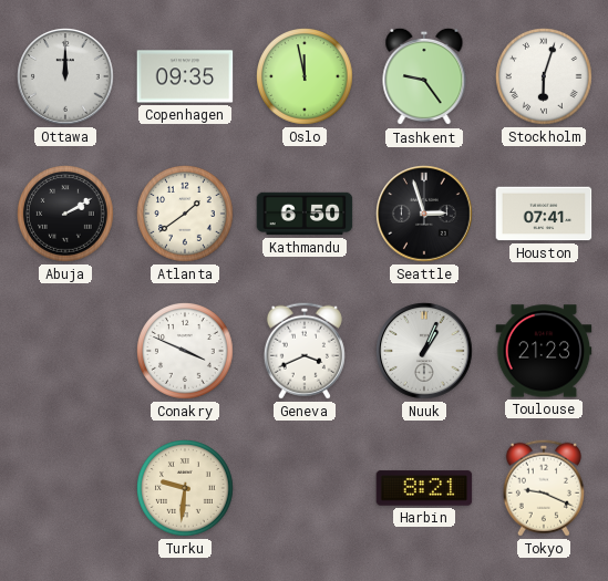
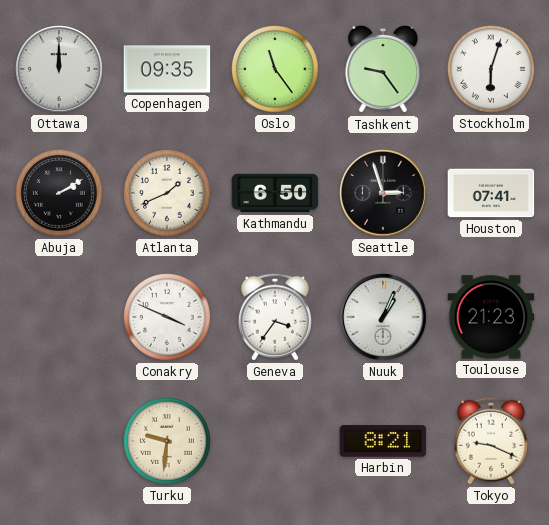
Oslo: 11:58 -> 11:24
Atlanta: 1:39 -> 1:41
Geneva: 3:41 -> 3:36
